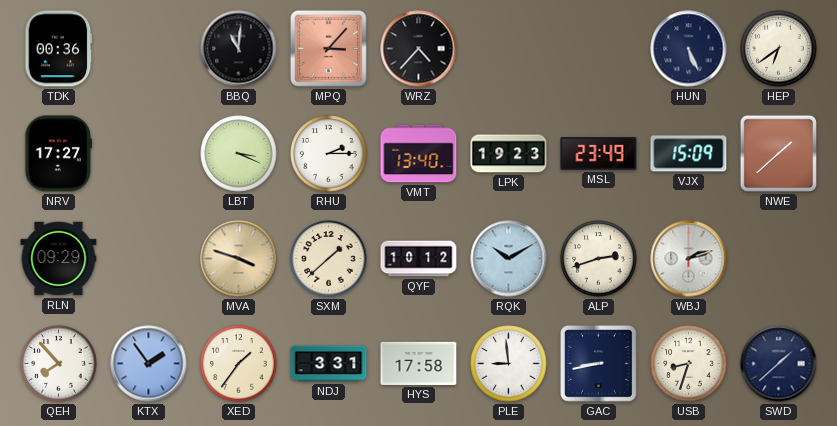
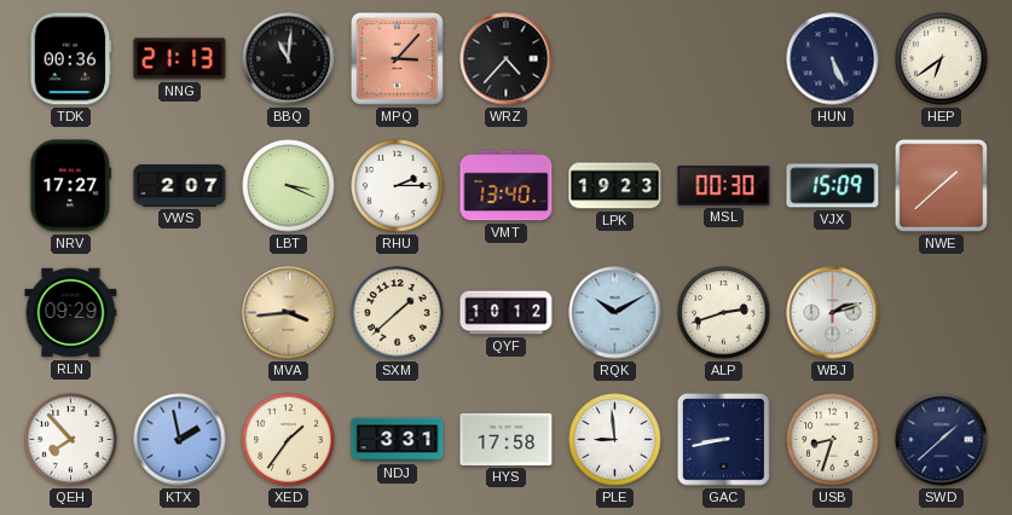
NNG: none -> 21:13
VWS: none -> 2:07
MSL: 23:49 -> 00:30
MVA: 3:48 -> 3:44
KTX: 1:54 -> 1:58
